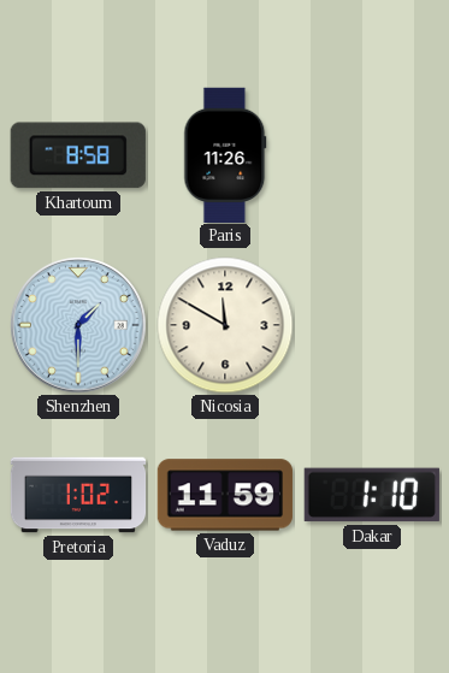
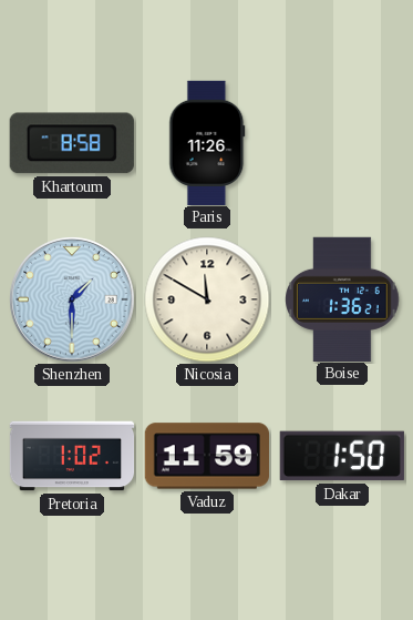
Boise: none -> 1:36
Dakar: 1:10 -> 1:50
